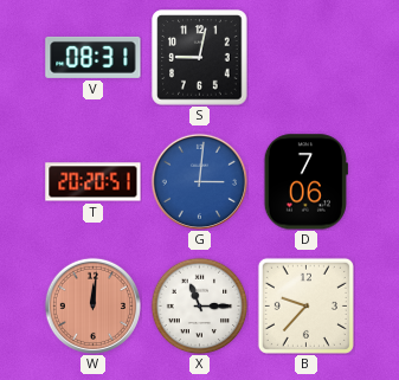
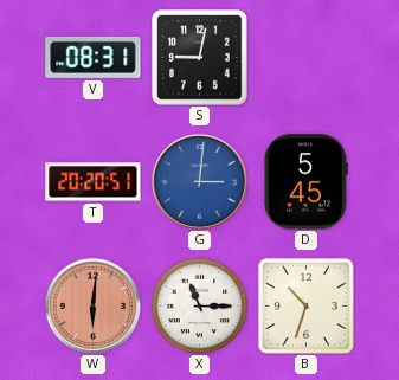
D: 7:06 -> 5:45
W: 12:01 -> 6:01
B: 9:37 -> 10:33
